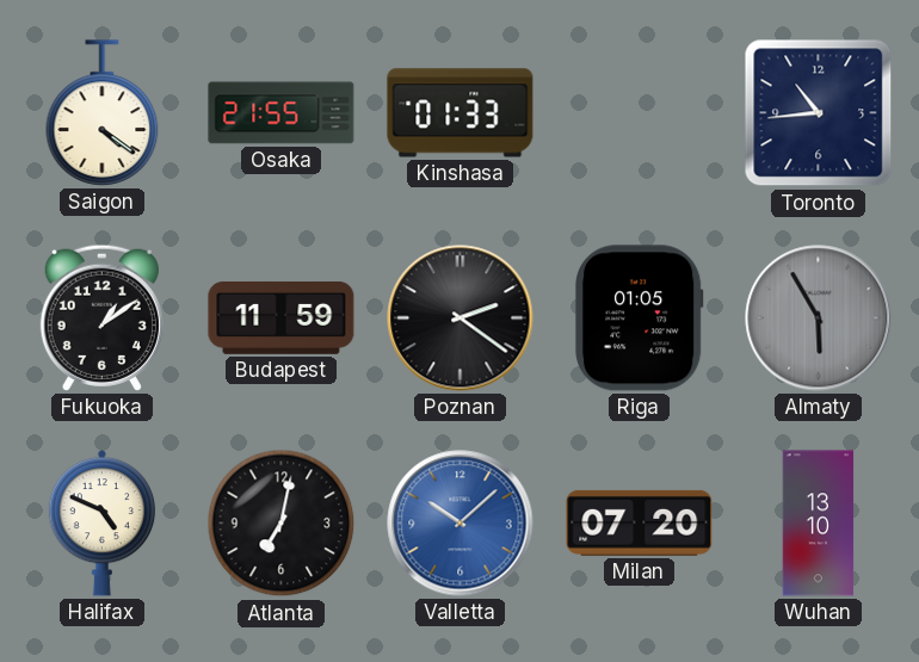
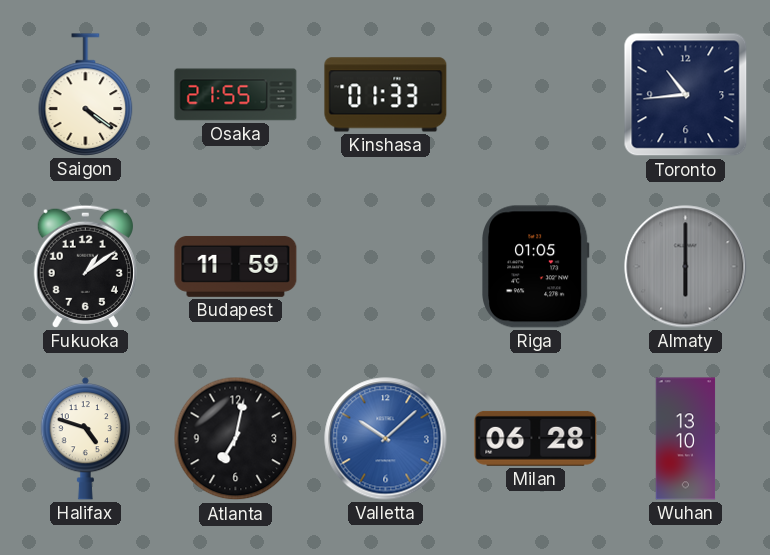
Poznan: 2:21 -> none
Almaty: 5:55 -> 6:00
Halifax: 4:49 -> 4:48
Milan: 07:20 -> 06:28
